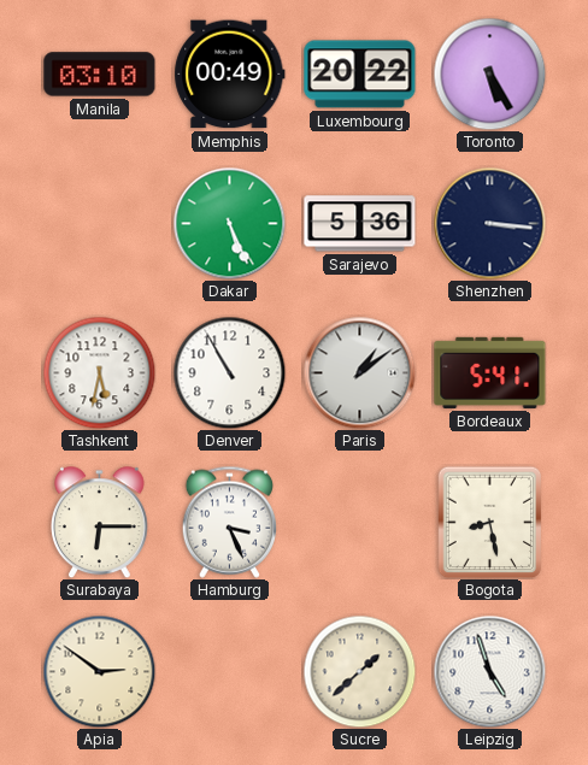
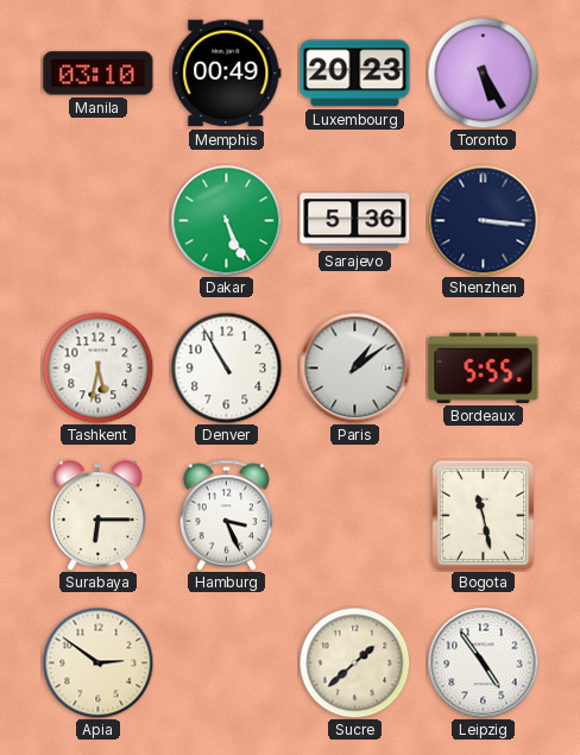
Luxembourg: 20:22 -> 20:23
Bordeaux: 5:41 -> 5:55
Bogota: 8:28 -> 11:28
Leipzig: 4:57 -> 4:54
